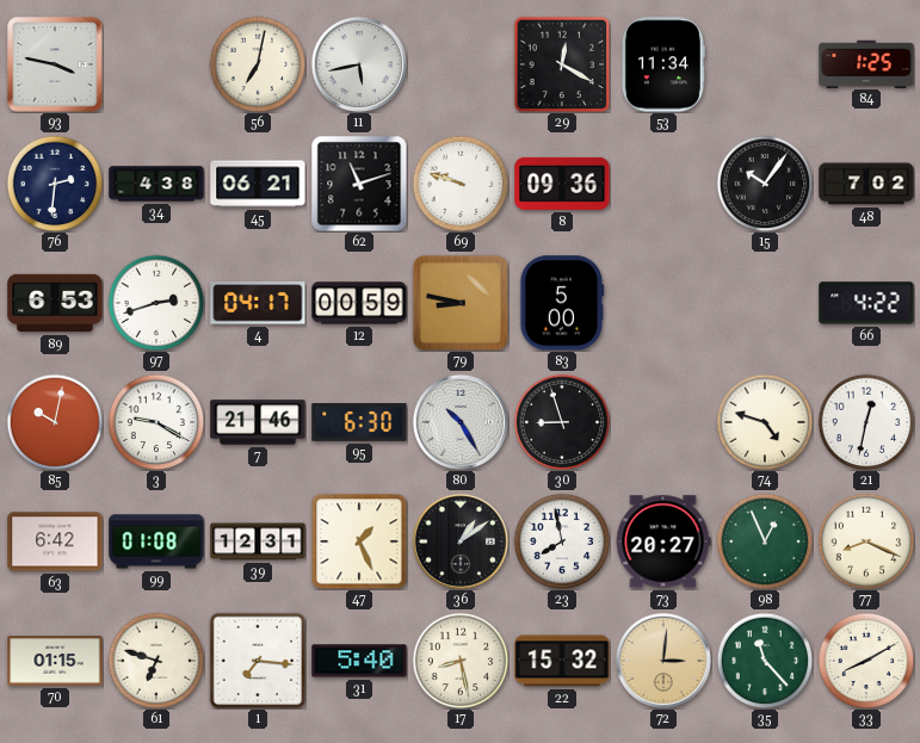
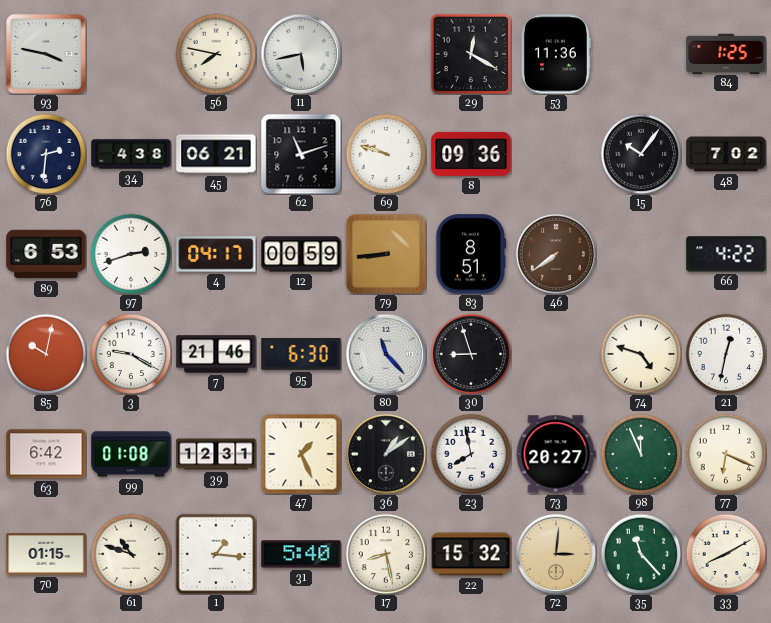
56: 7:02 -> 7:47
53: 11:34 -> 11:36
79: 8:47 -> 8:44
83: 5:00 -> 8:51
46: none -> 7:39
80: 10:25 -> 11:23
98: 12:56 -> 11:56
77: 8:19 -> 6:19
61: 6:48 -> 10:48
1: 7:16 -> 1:16
